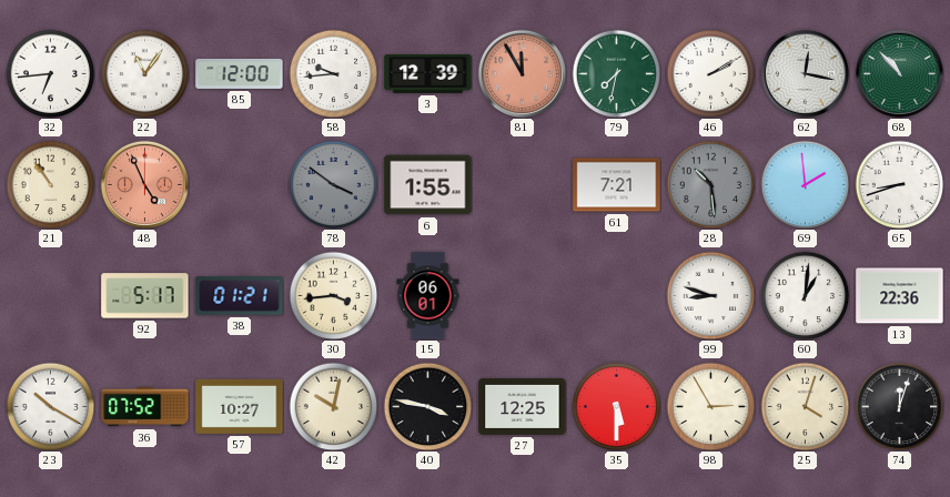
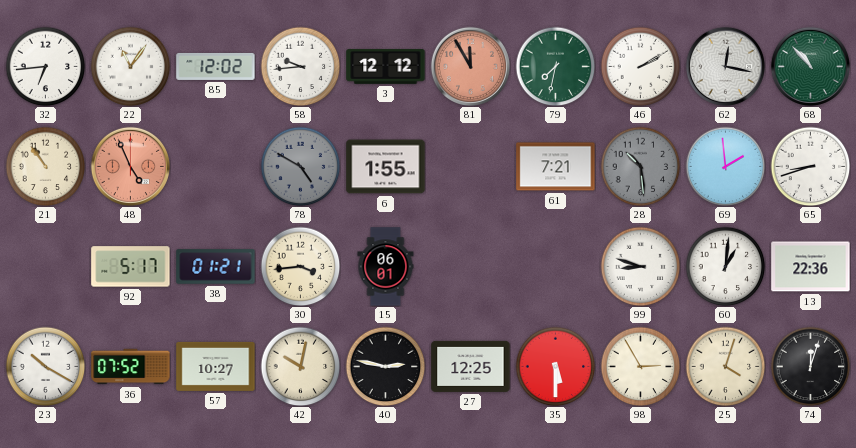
85: 12:00 -> 12:02
3: 12:39 -> 12:12
78: 3:51 -> 4:50
40: 3:47 -> 2:47
